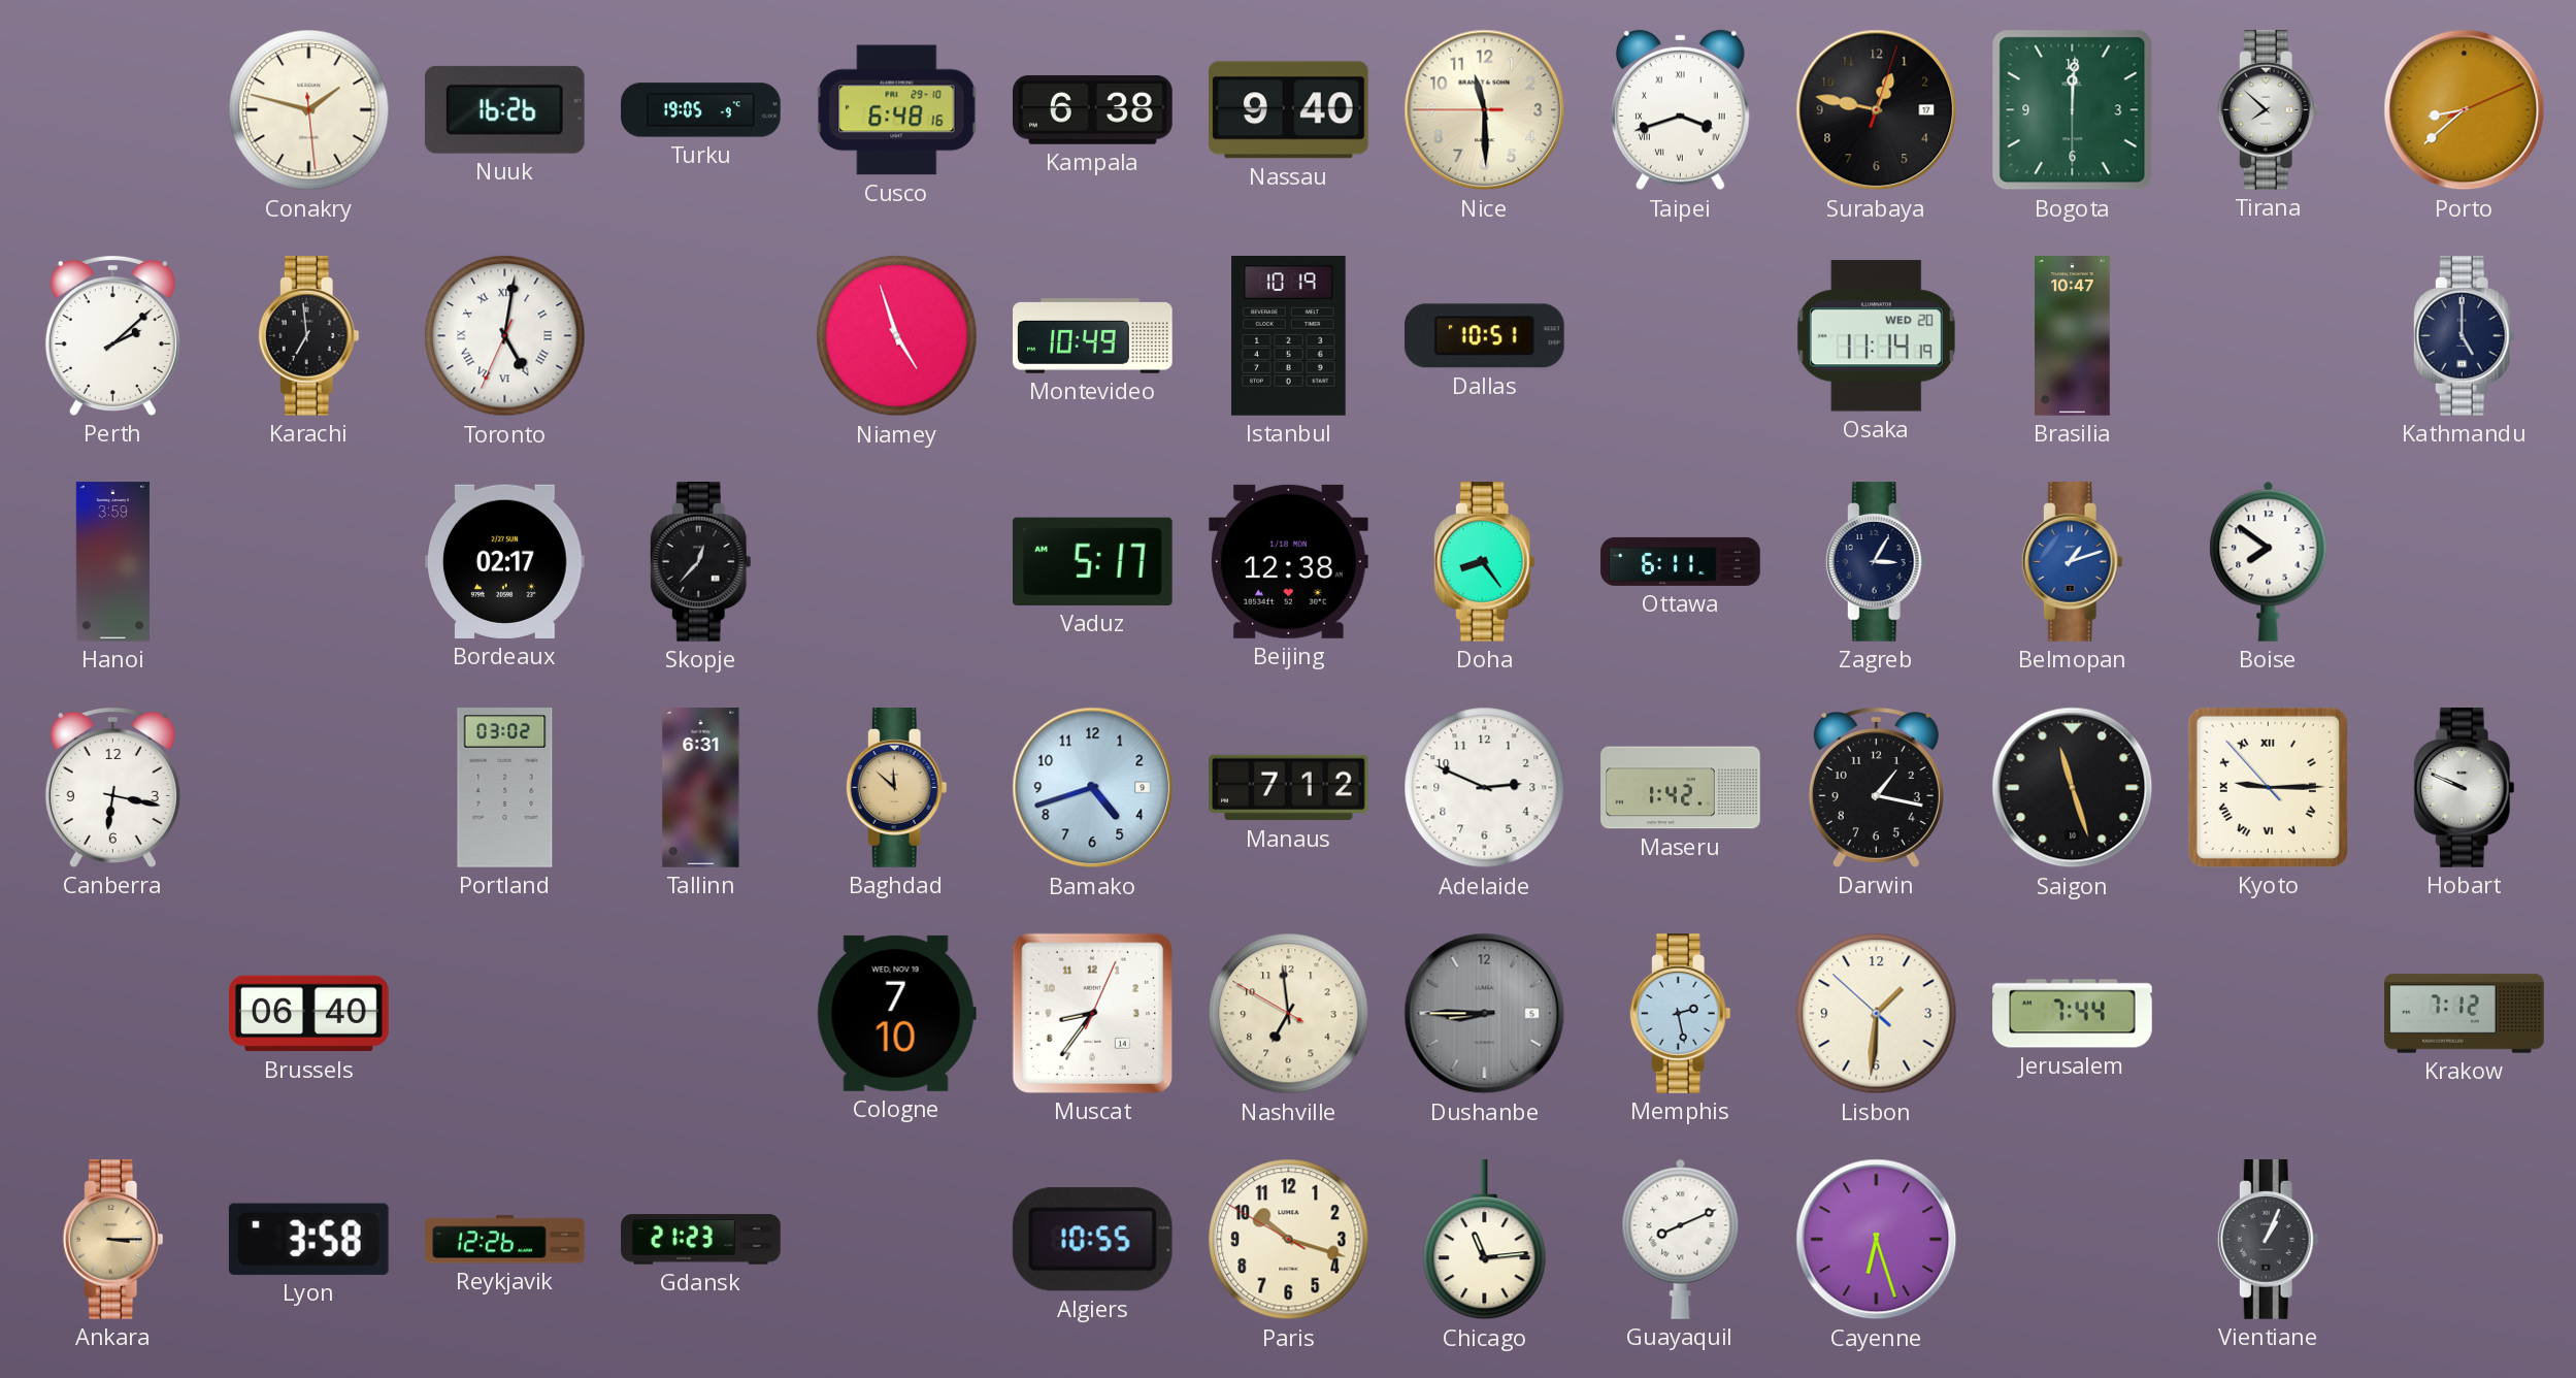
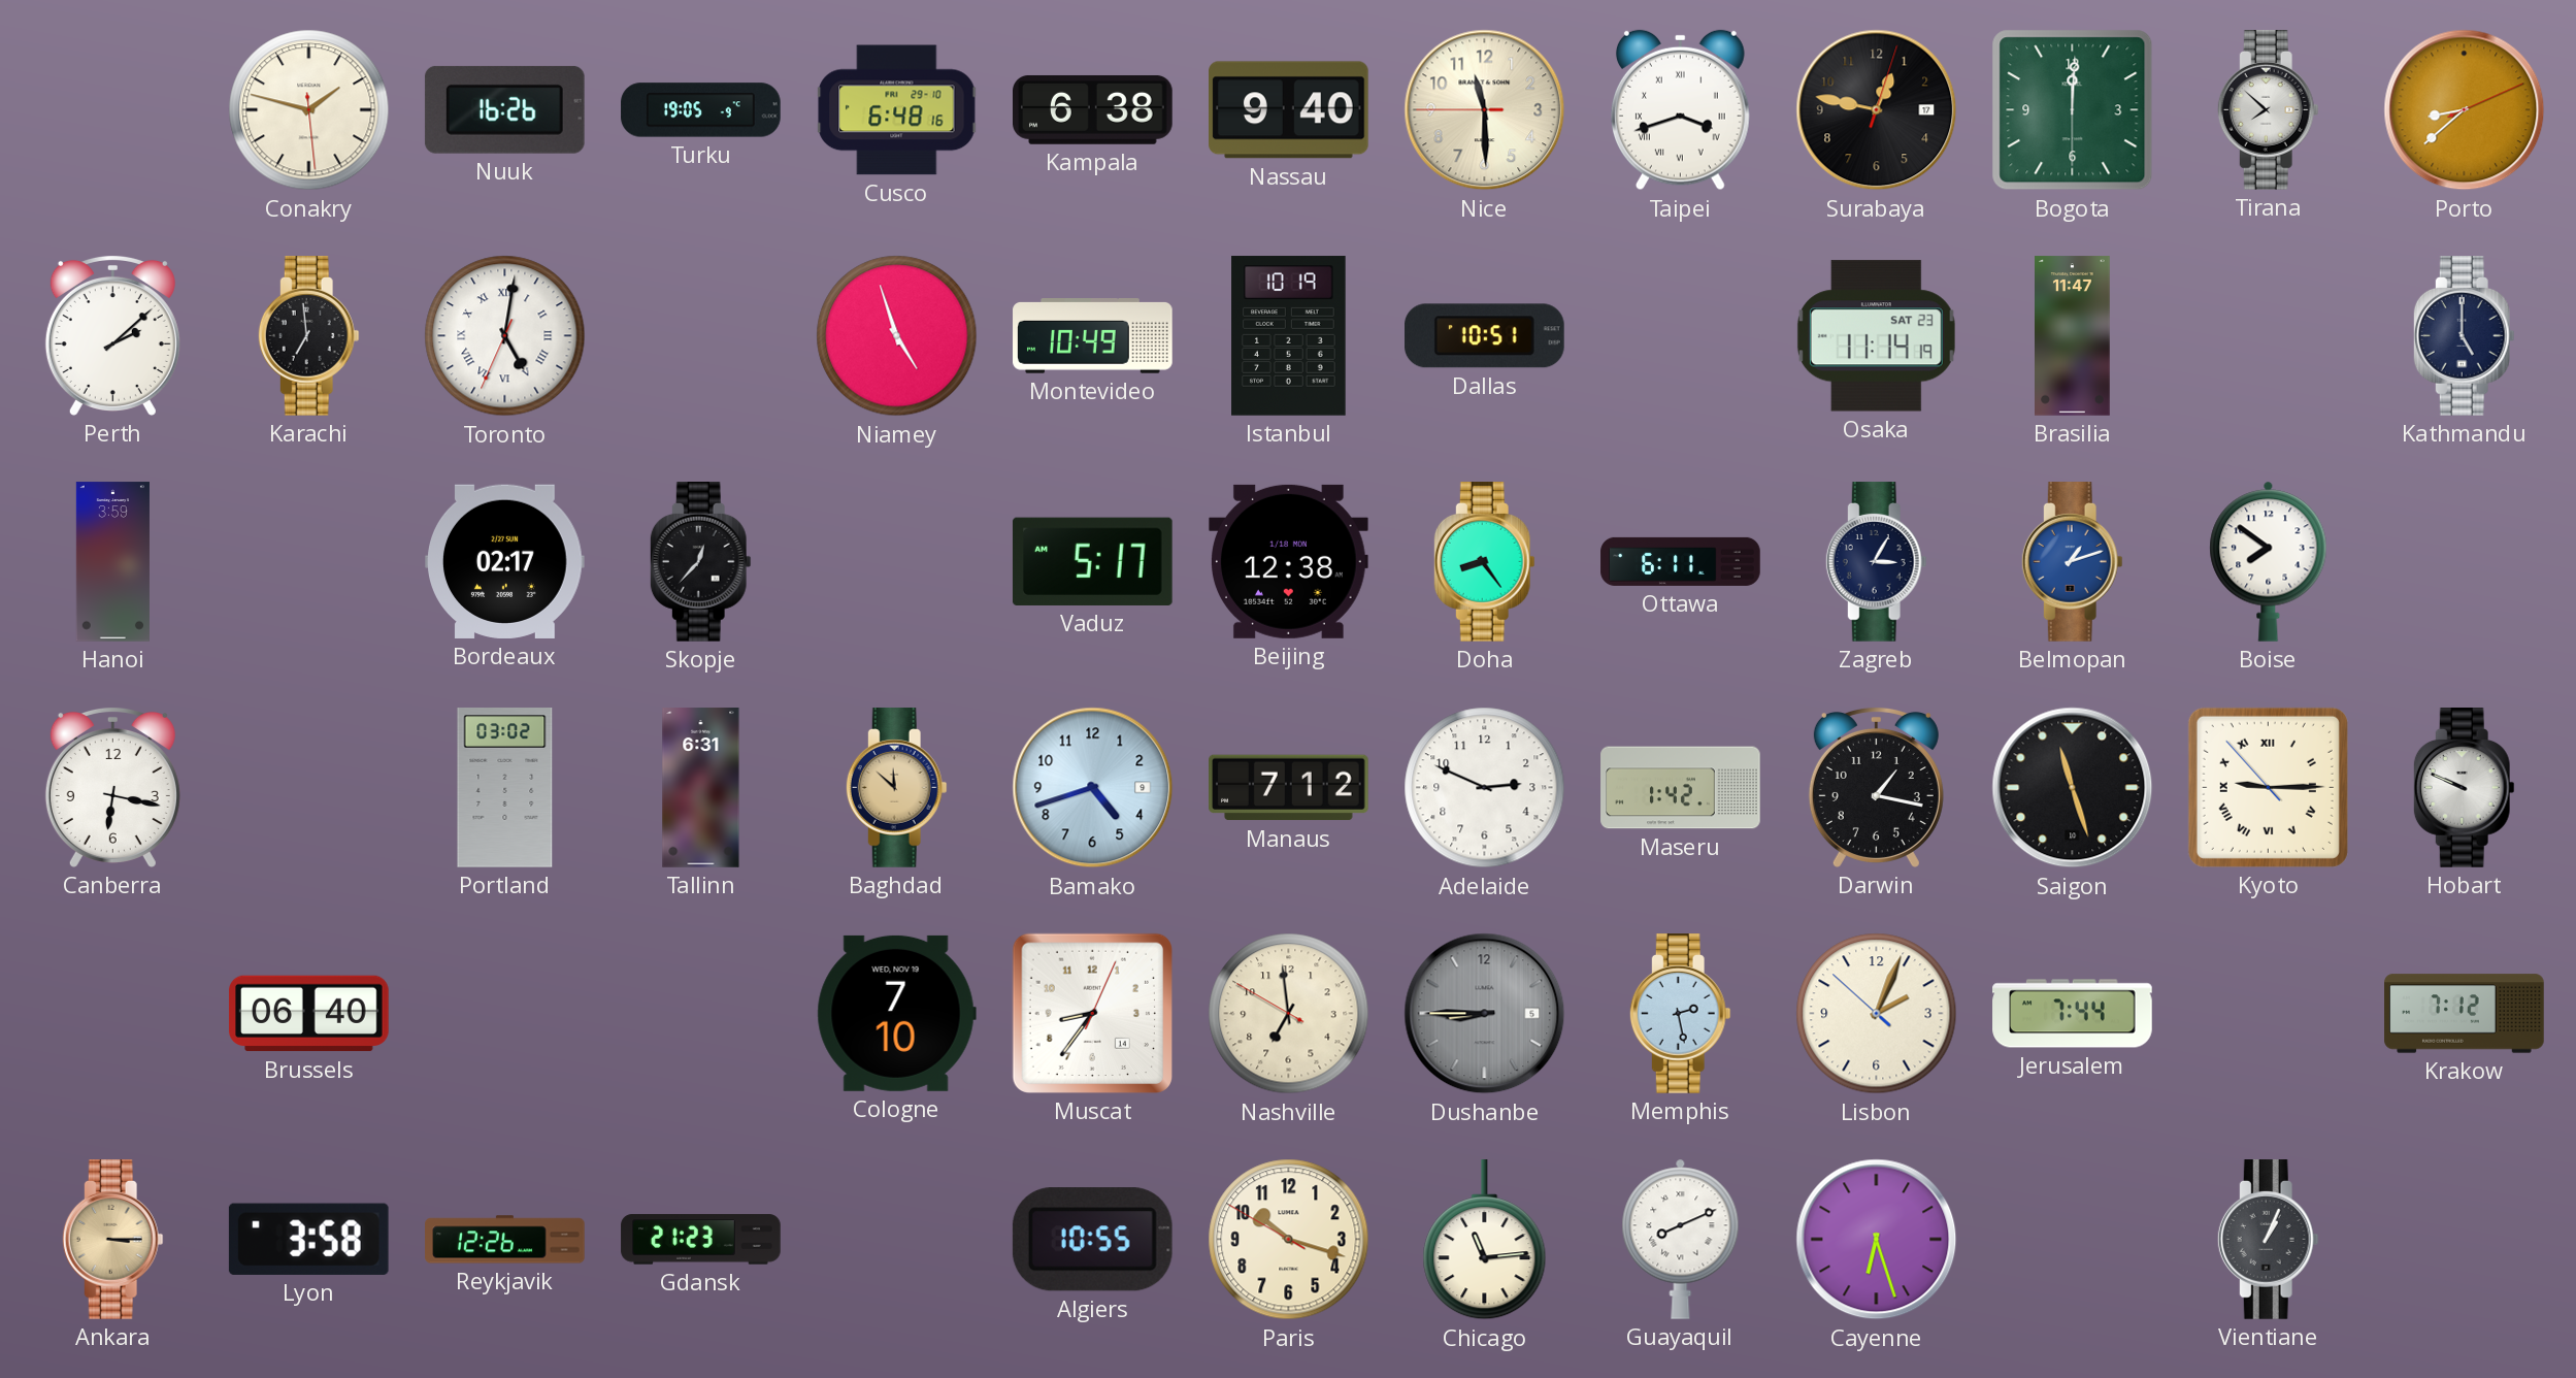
Osaka date: WED 20 -> SAT 23
Brasilia: 10:47 -> 11:47
Lisbon: 1:30 -> 2:03
